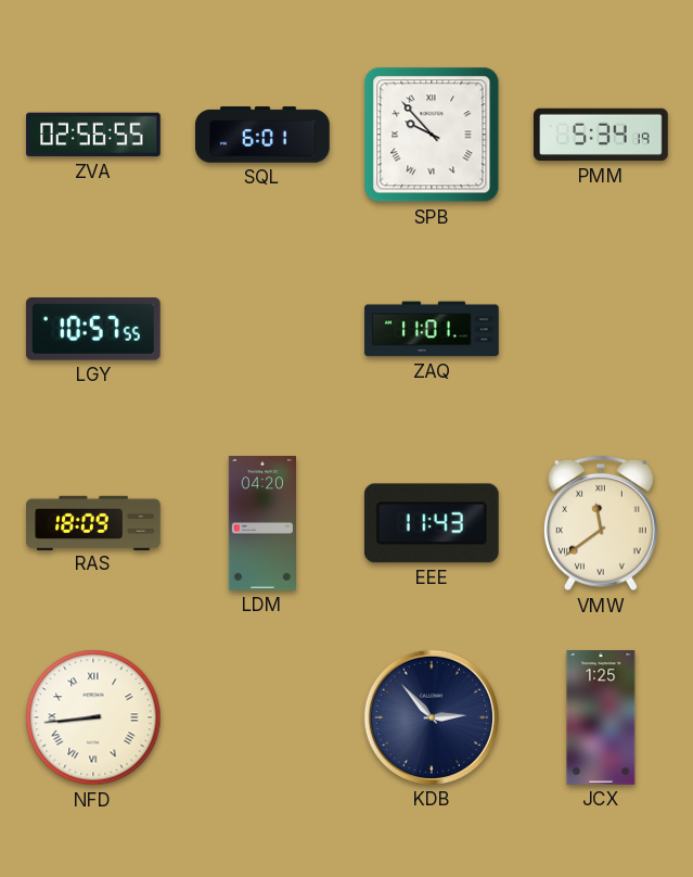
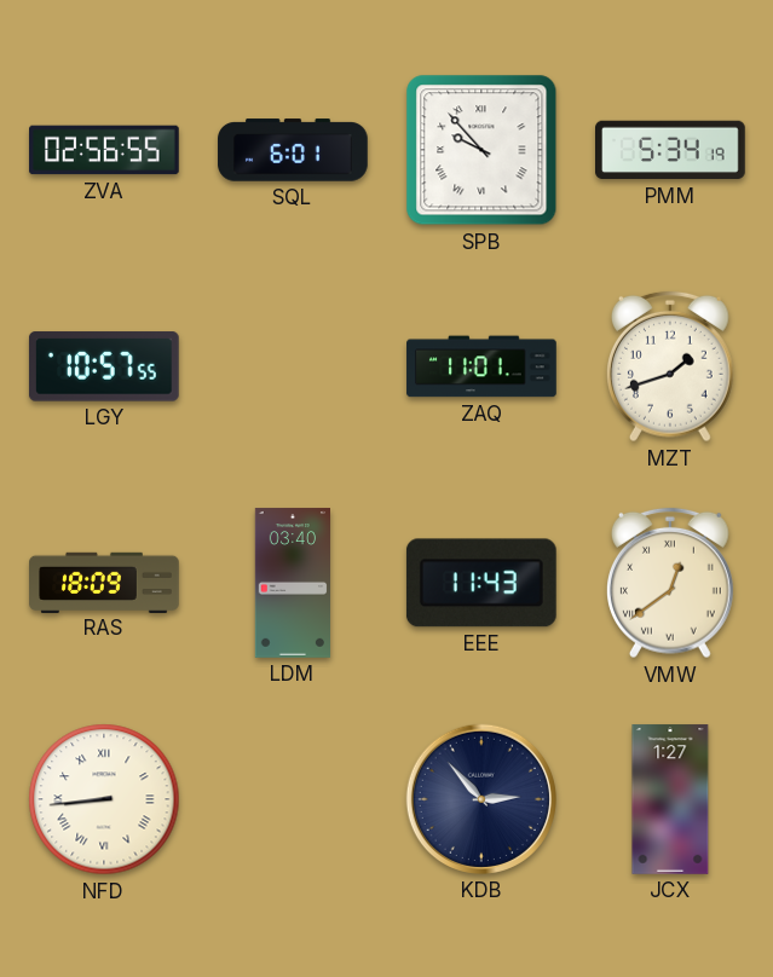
MZT: none -> 1:42
LDM: 04:20 -> 03:40
VMW: 11:39 -> 12:39
JCX: 1:25 -> 1:27
